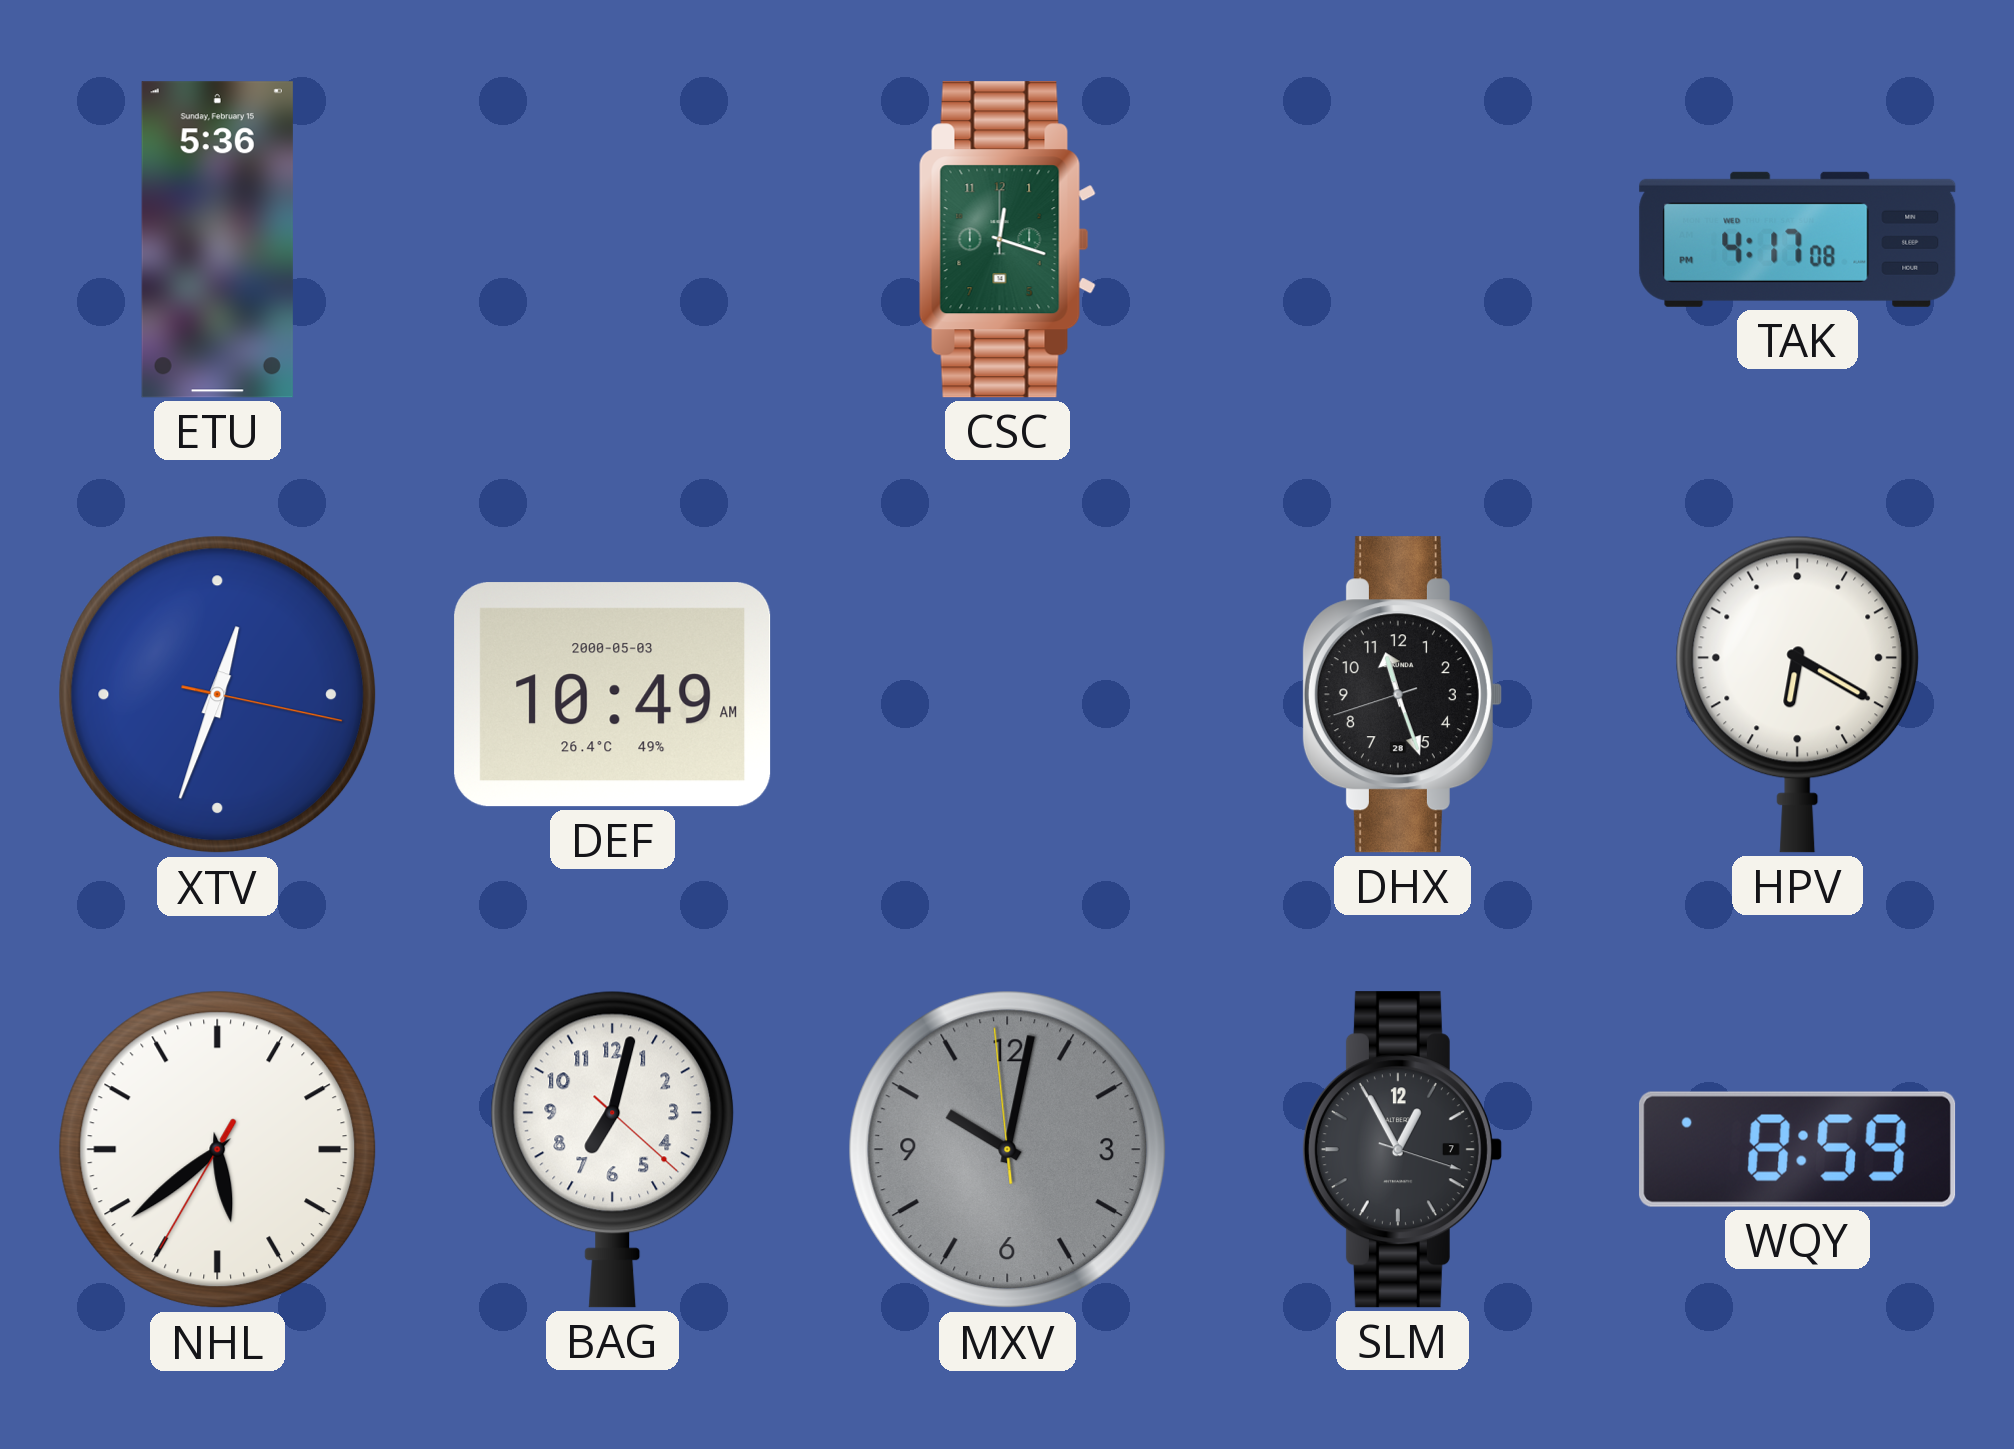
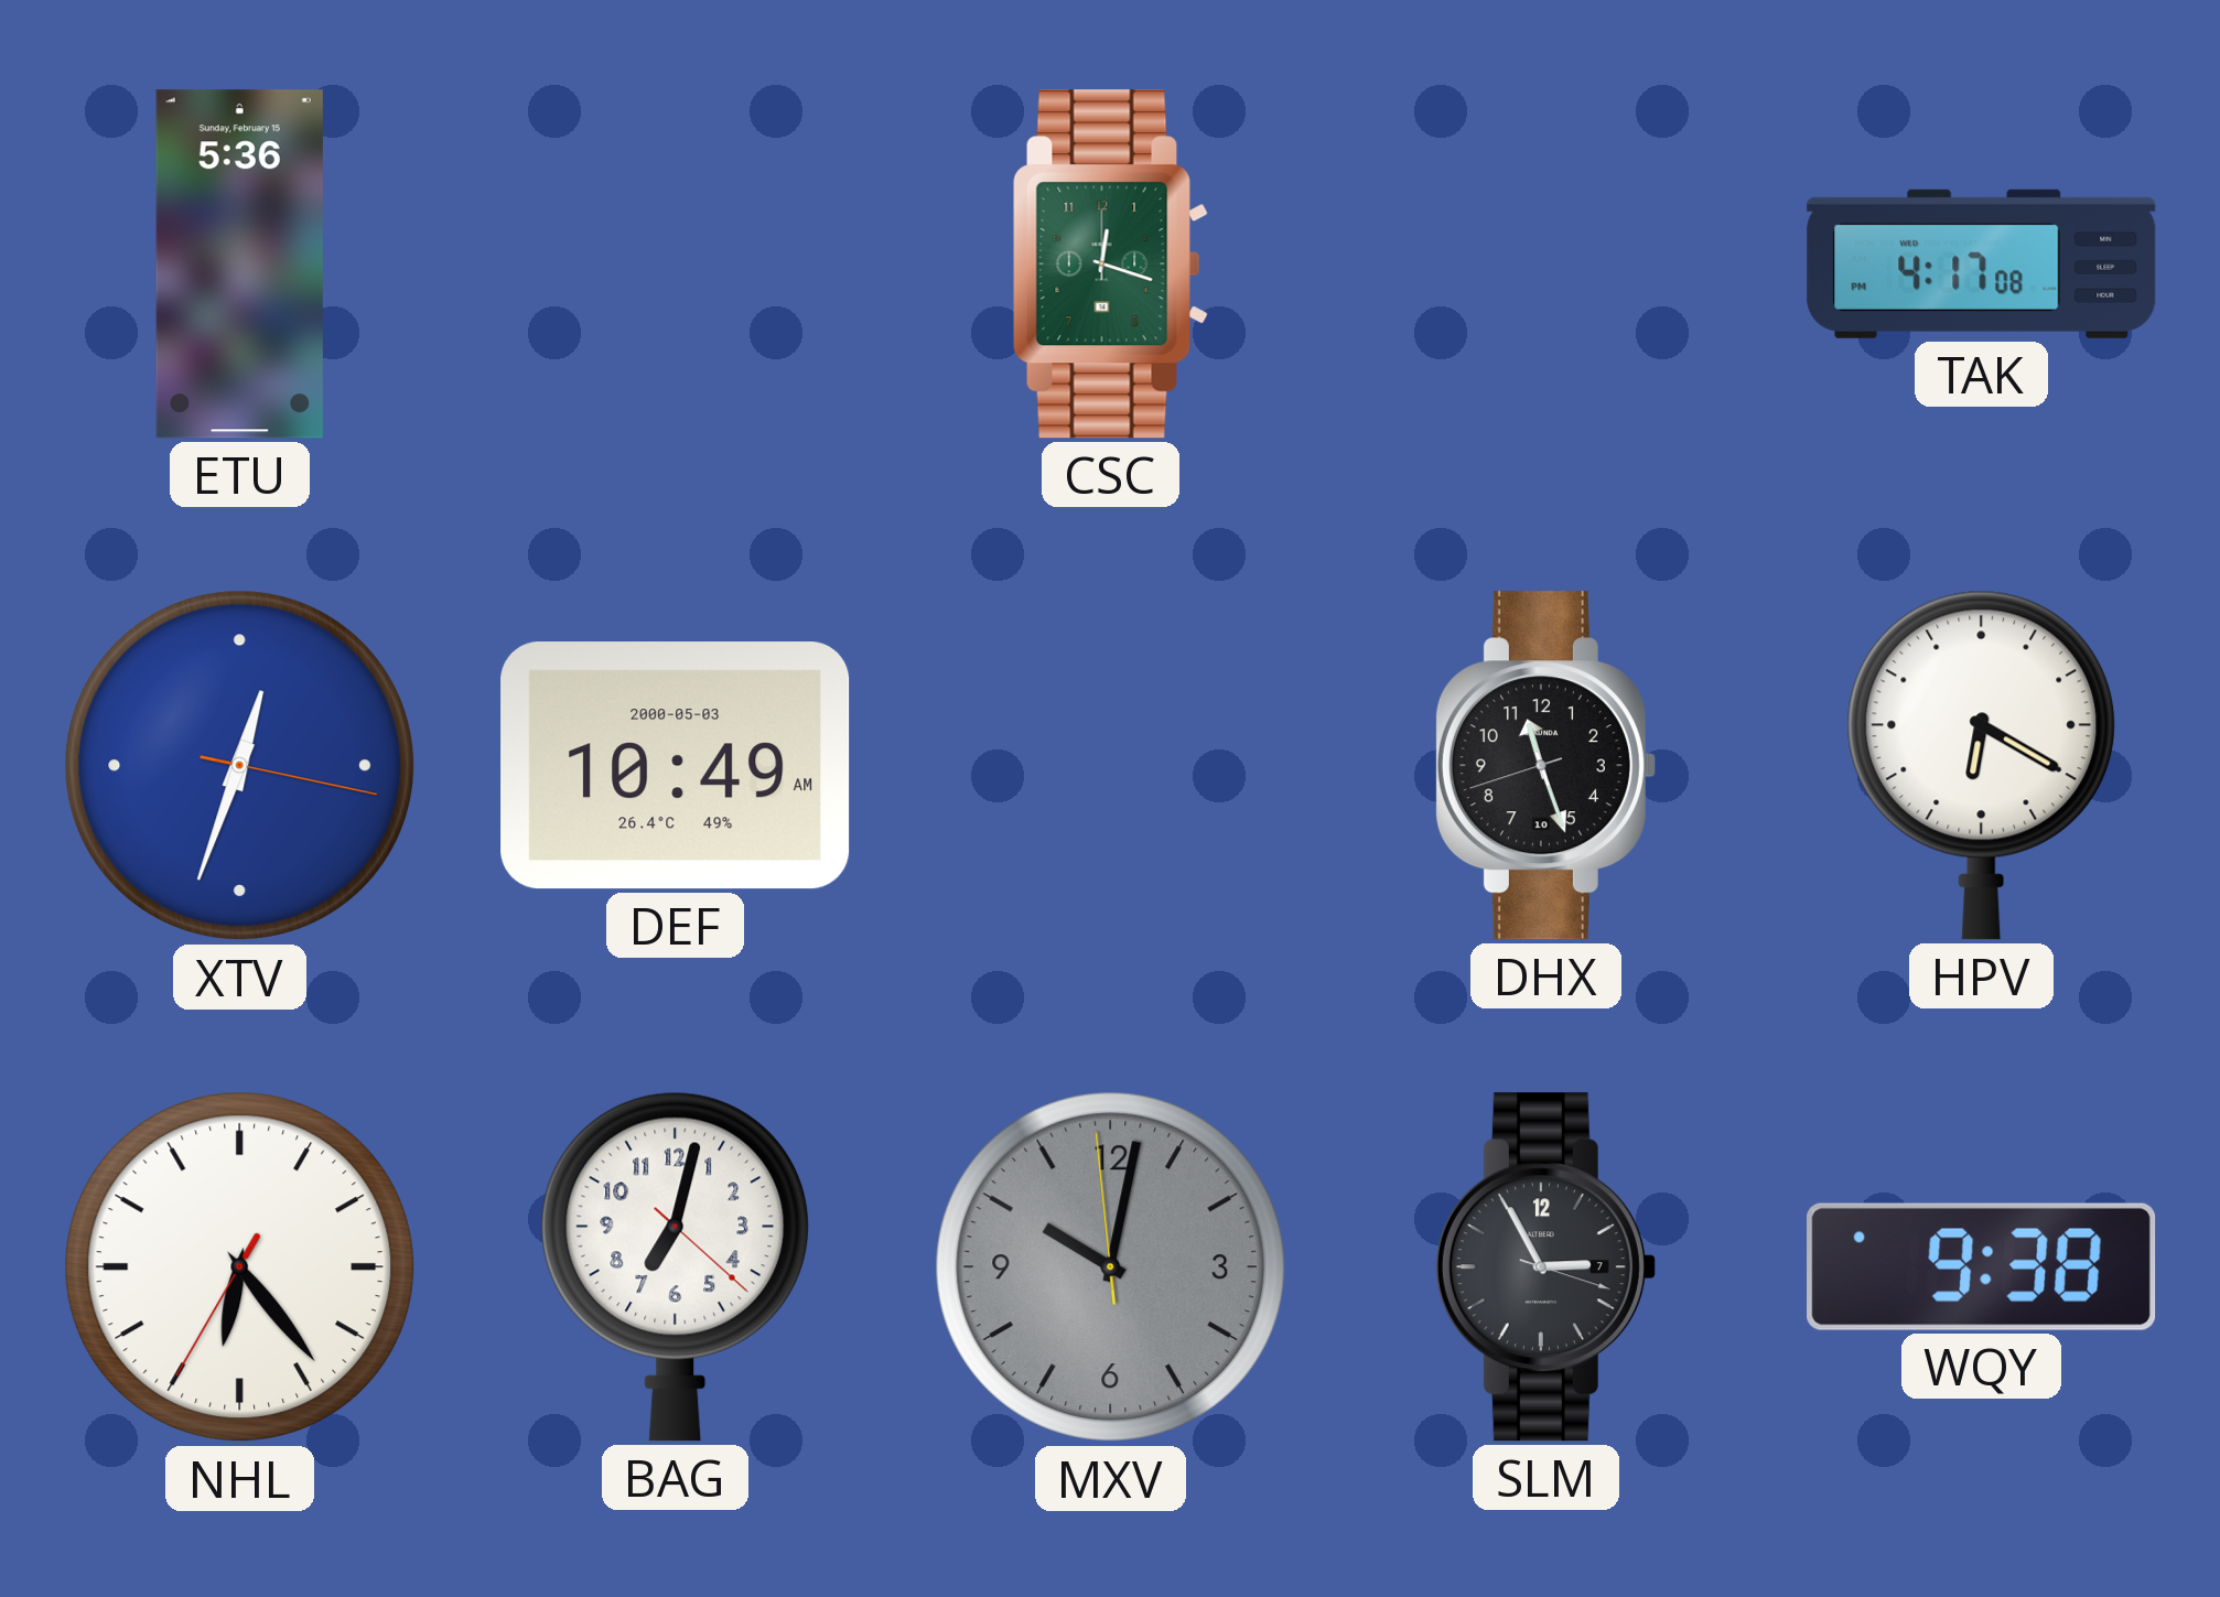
DHX date: 28 -> 10
NHL: 5:38 -> 6:23
SLM: 12:55 -> 2:55
WQY: 8:59 -> 9:38
